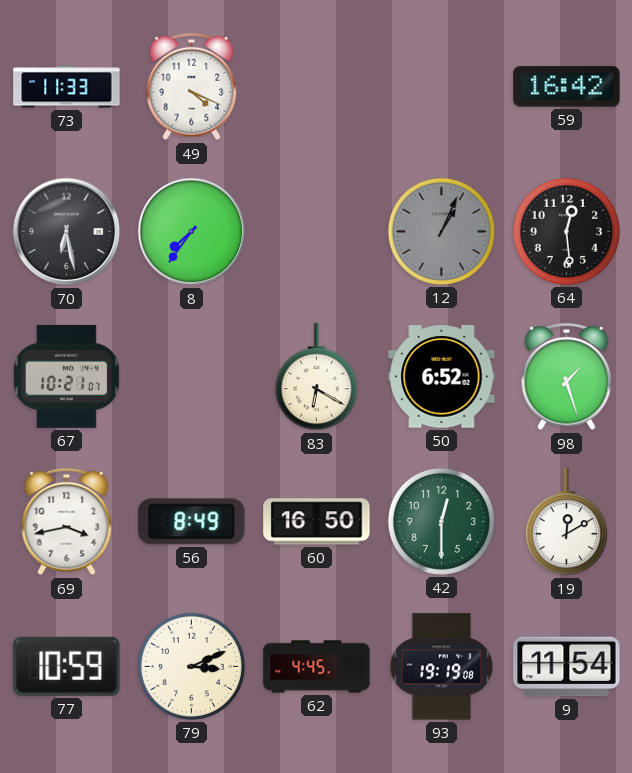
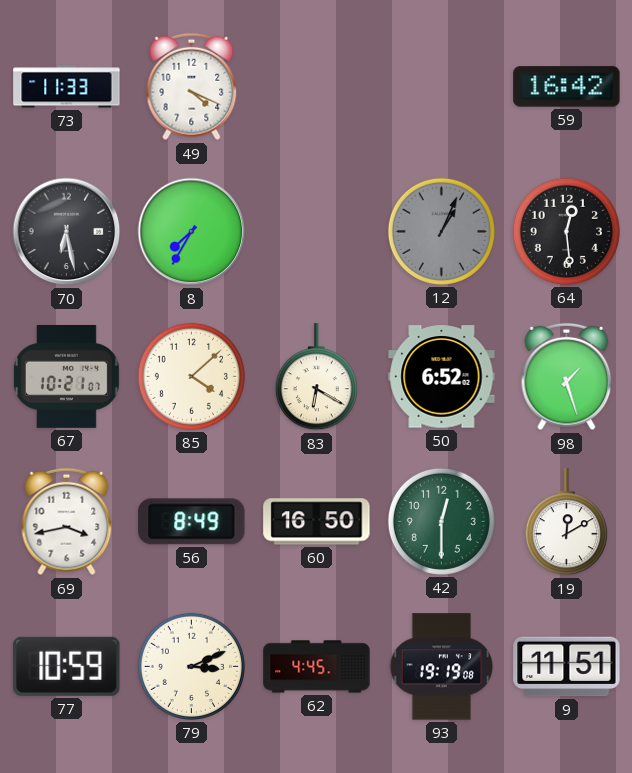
8: 7:36 -> 7:35
85: none -> 4:08
9: 11:54 -> 11:51
